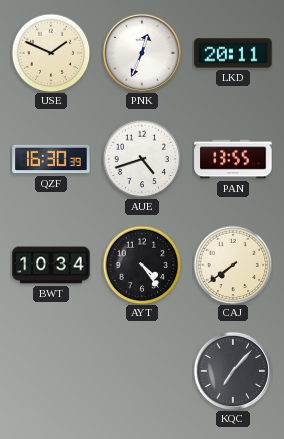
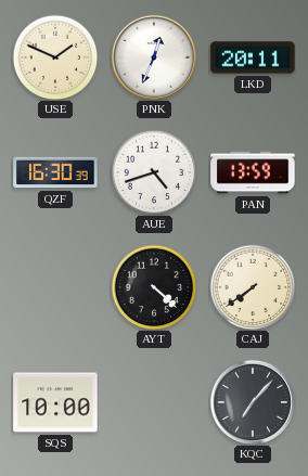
PAN: 13:55 -> 13:59
BWT: 10:34 -> none
AYT: 4:24 -> 4:22
SQS: none -> 10:00
